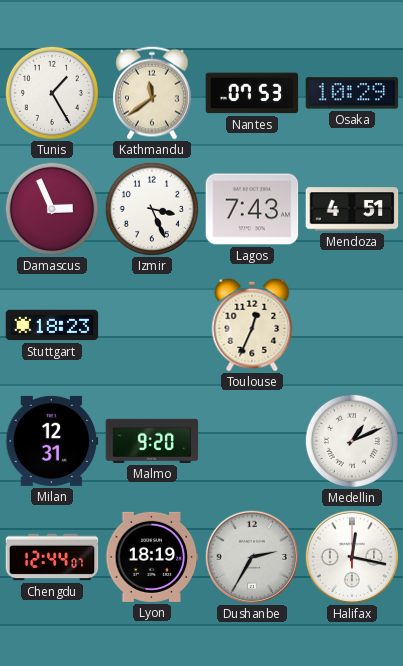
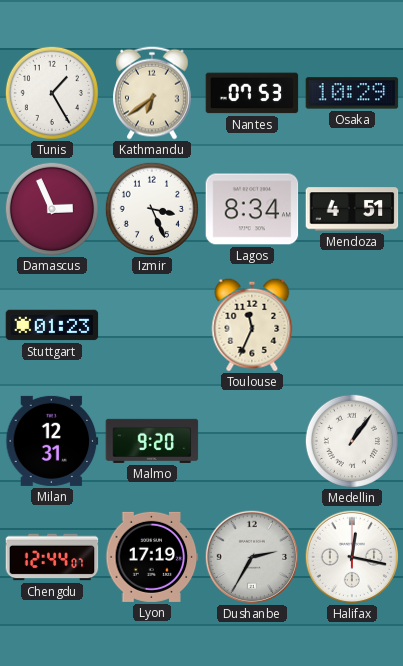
Kathmandu: 11:39 -> 6:39
Lagos: 7:43 -> 8:34
Stuttgart: 18:23 -> 01:23
Toulouse: 12:34 -> 11:34
Medellin: 1:11 -> 1:06
Lyon: 18:19 -> 17:19
